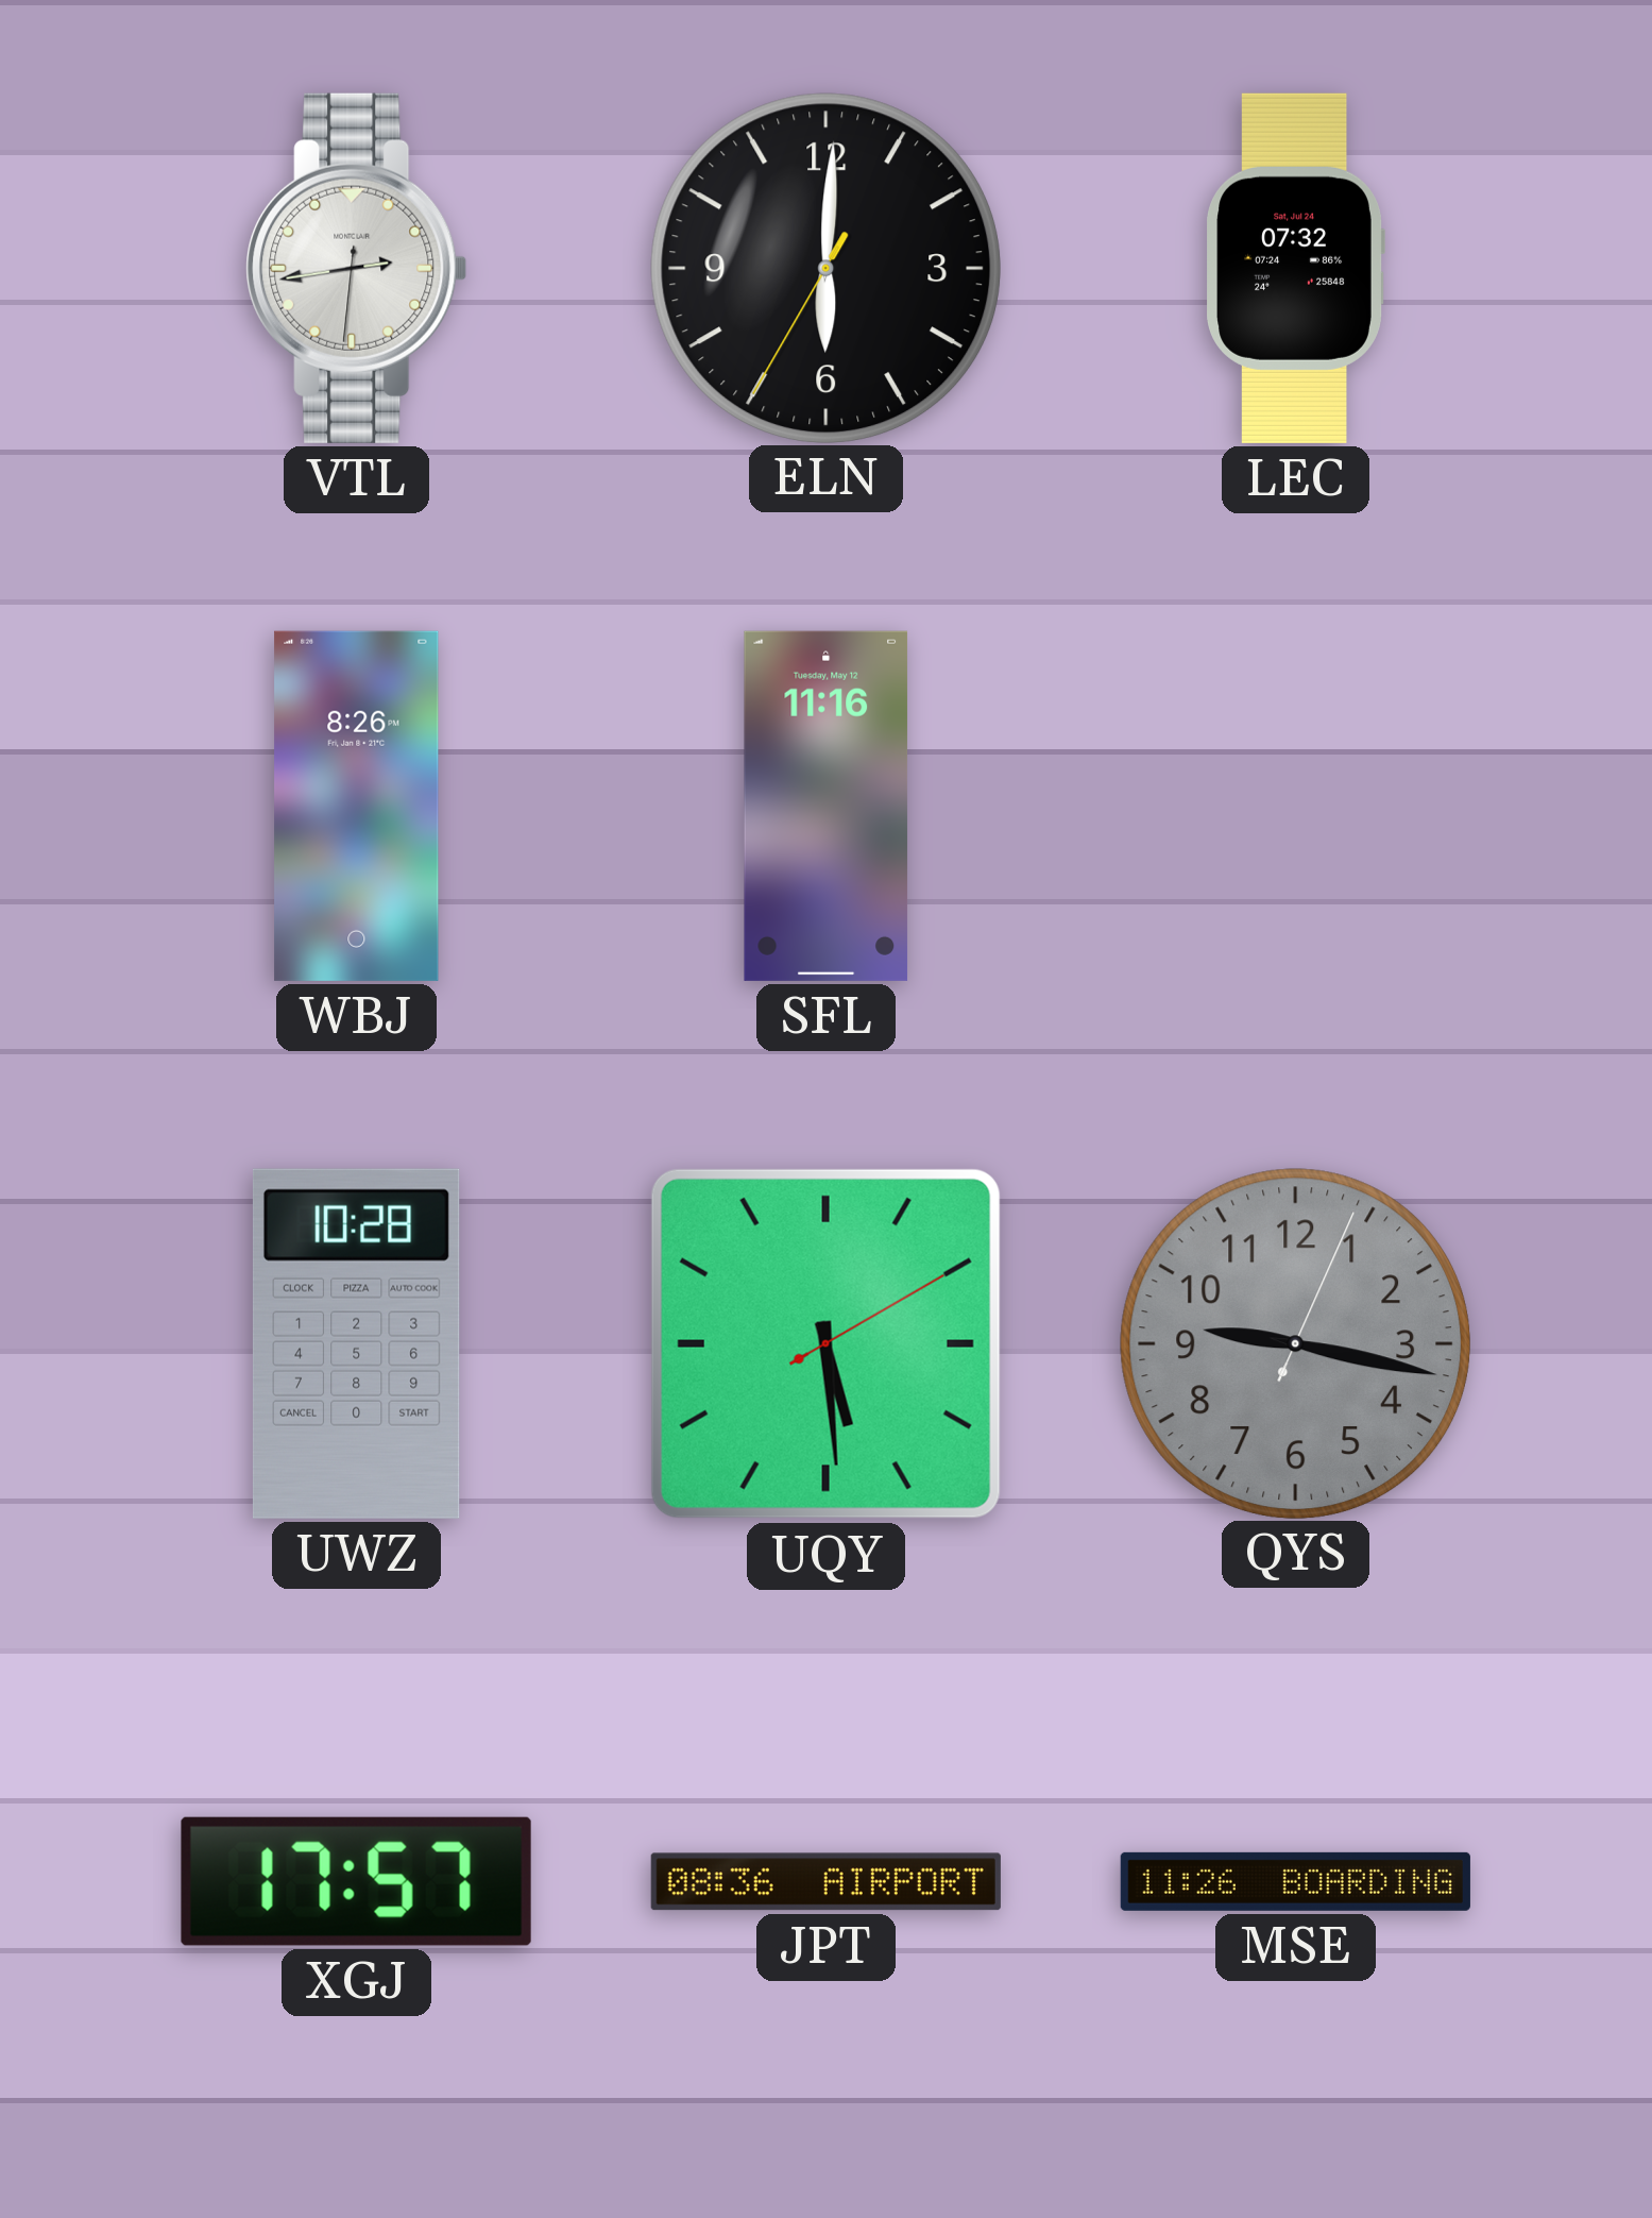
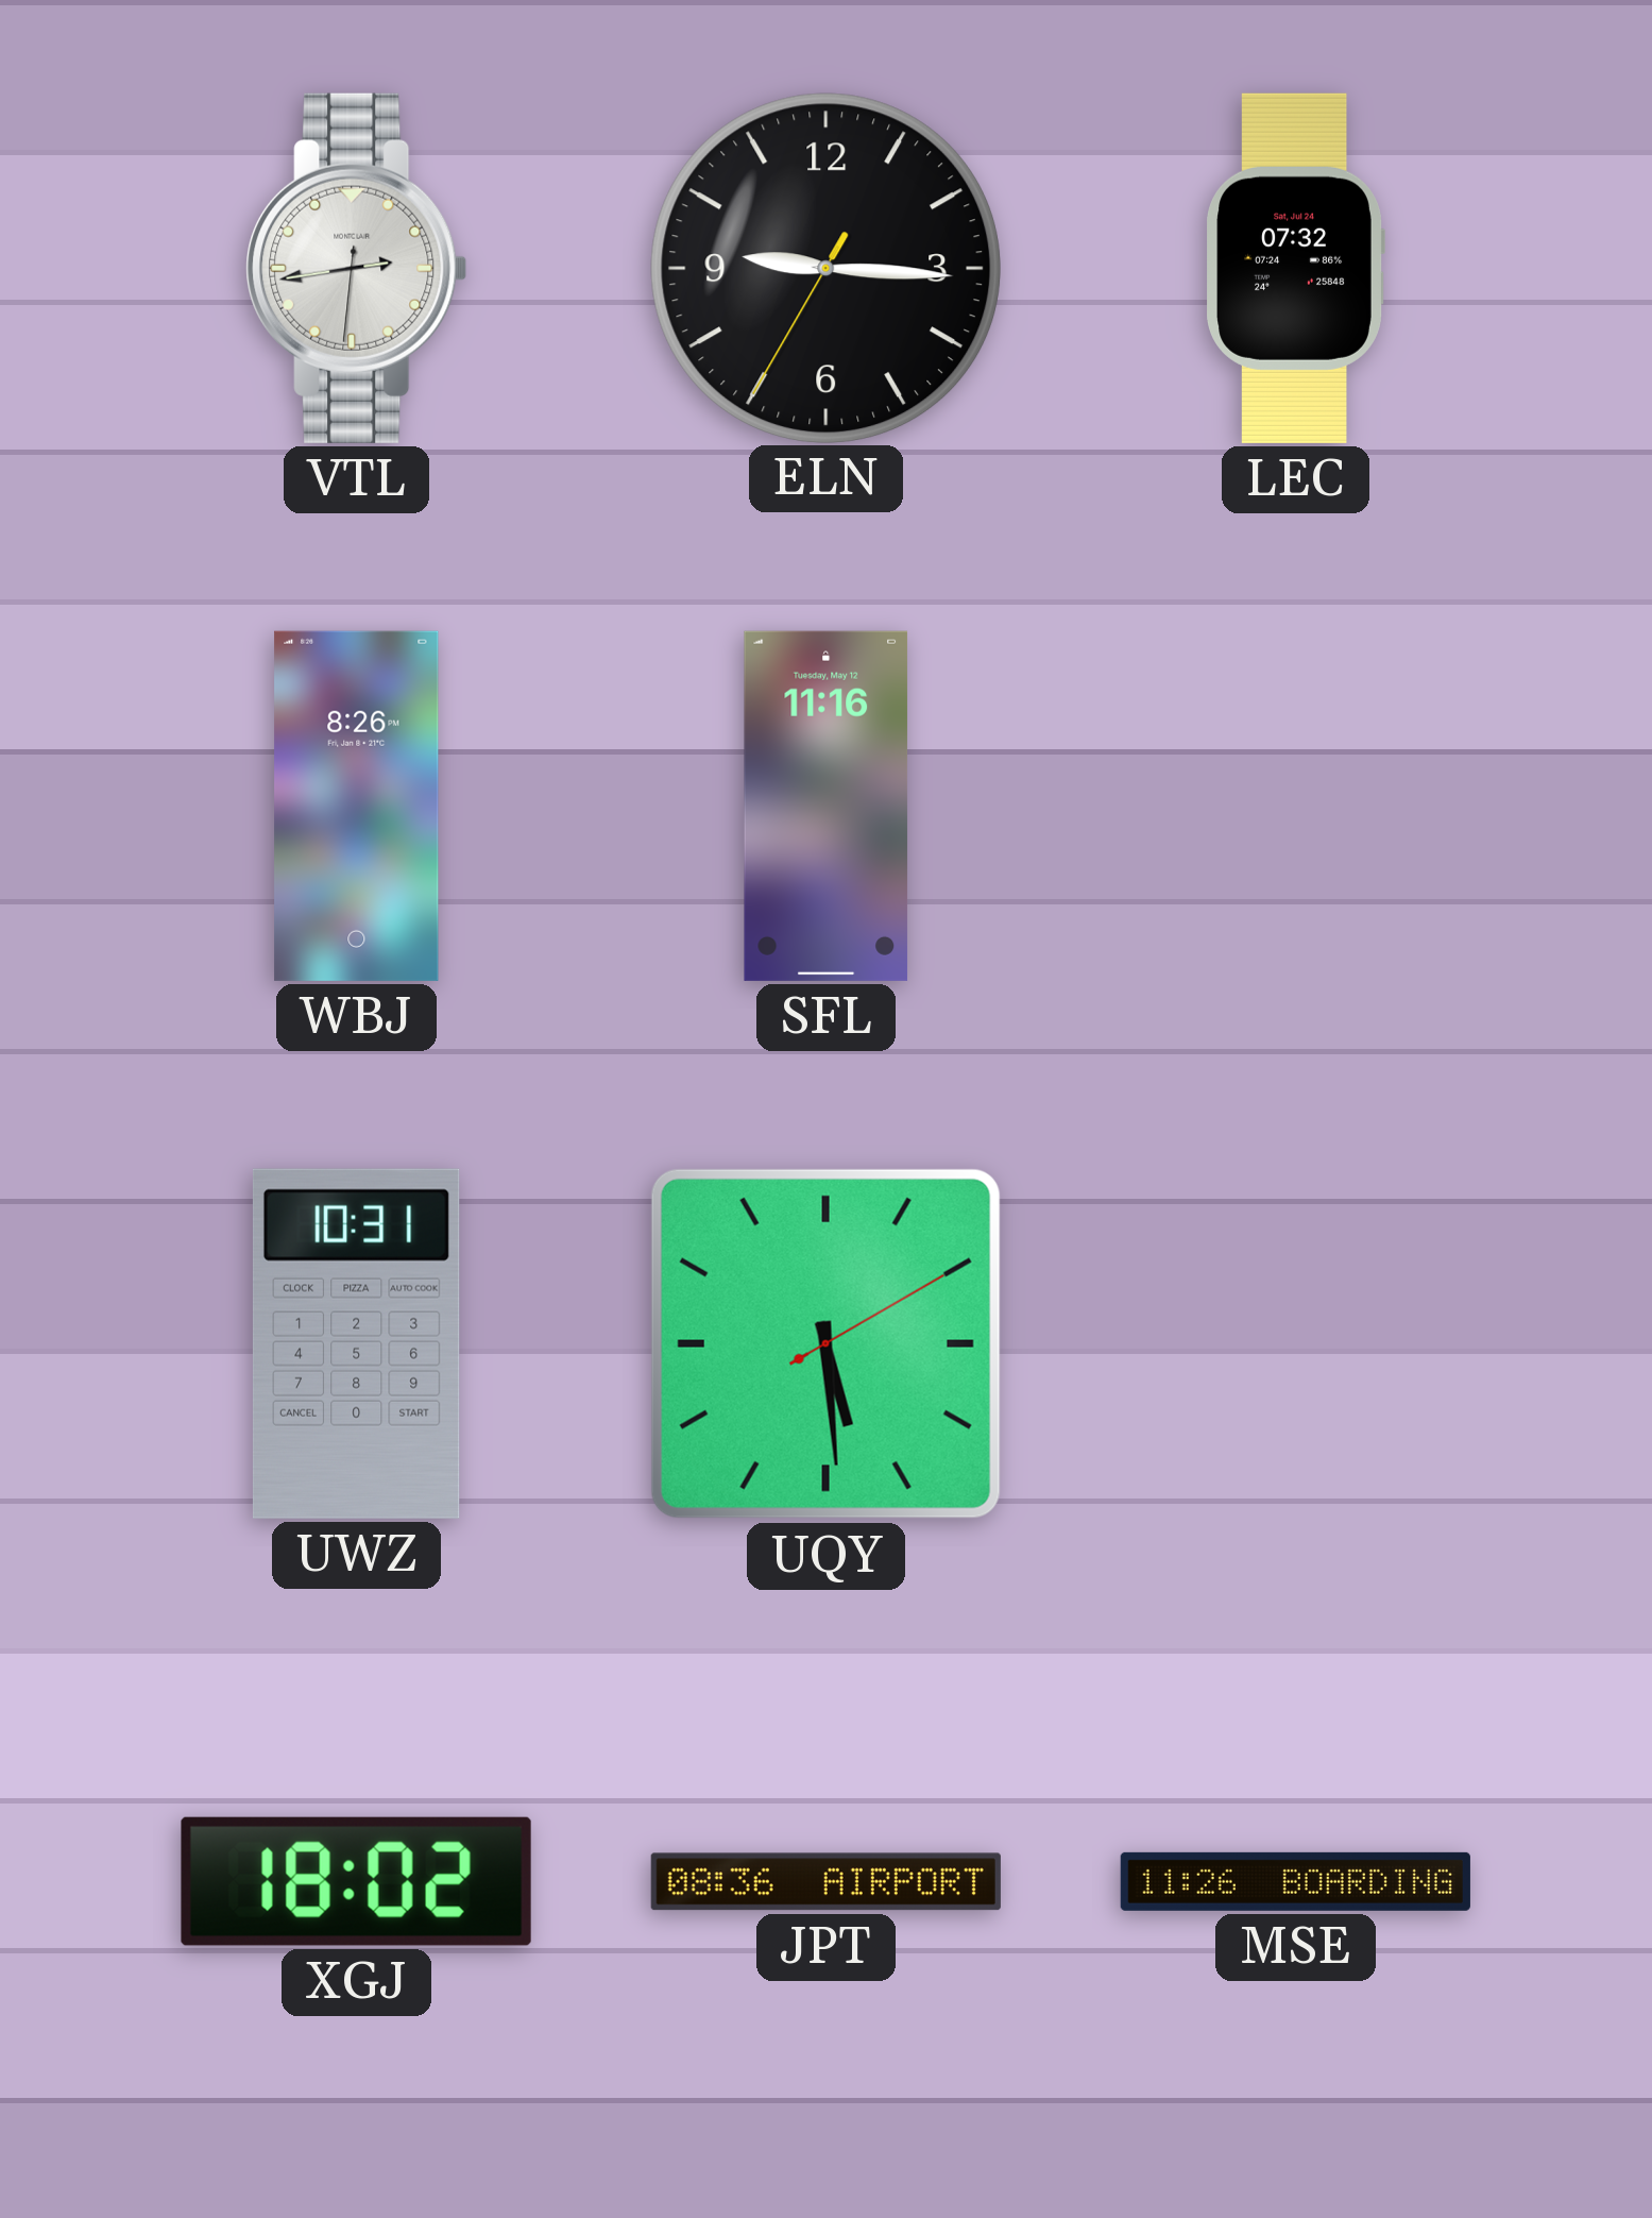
ELN: 6:00 -> 9:15
UWZ: 10:28 -> 10:31
QYS: 9:17 -> none
XGJ: 17:57 -> 18:02
